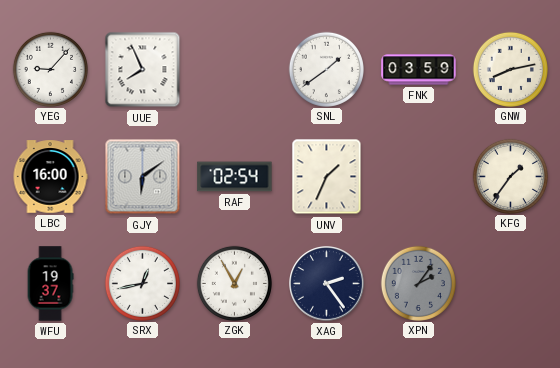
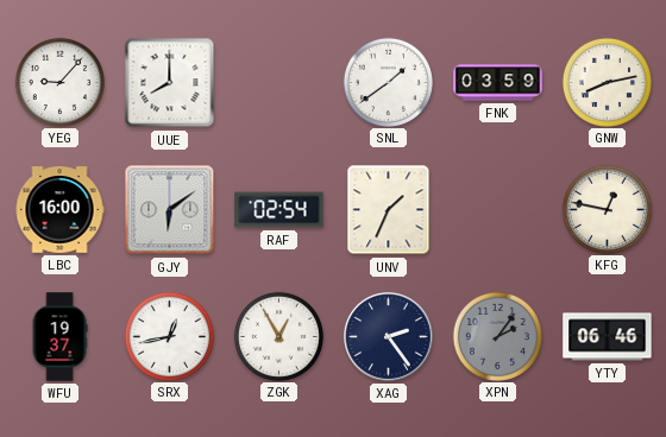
UUE: 7:56 -> 8:00
KFG: 1:36 -> 12:47
YTY: none -> 06:46
